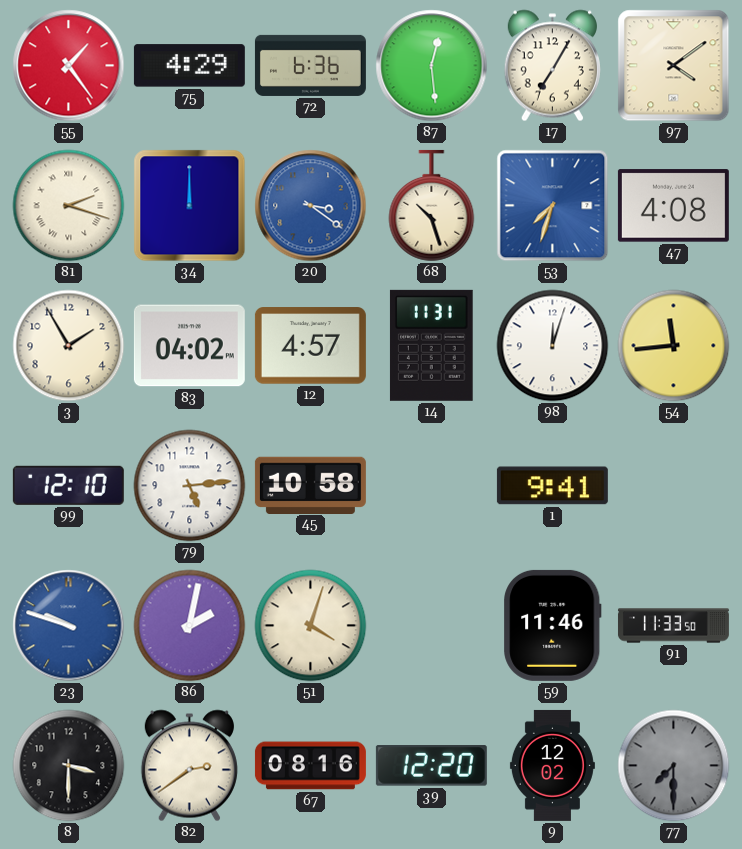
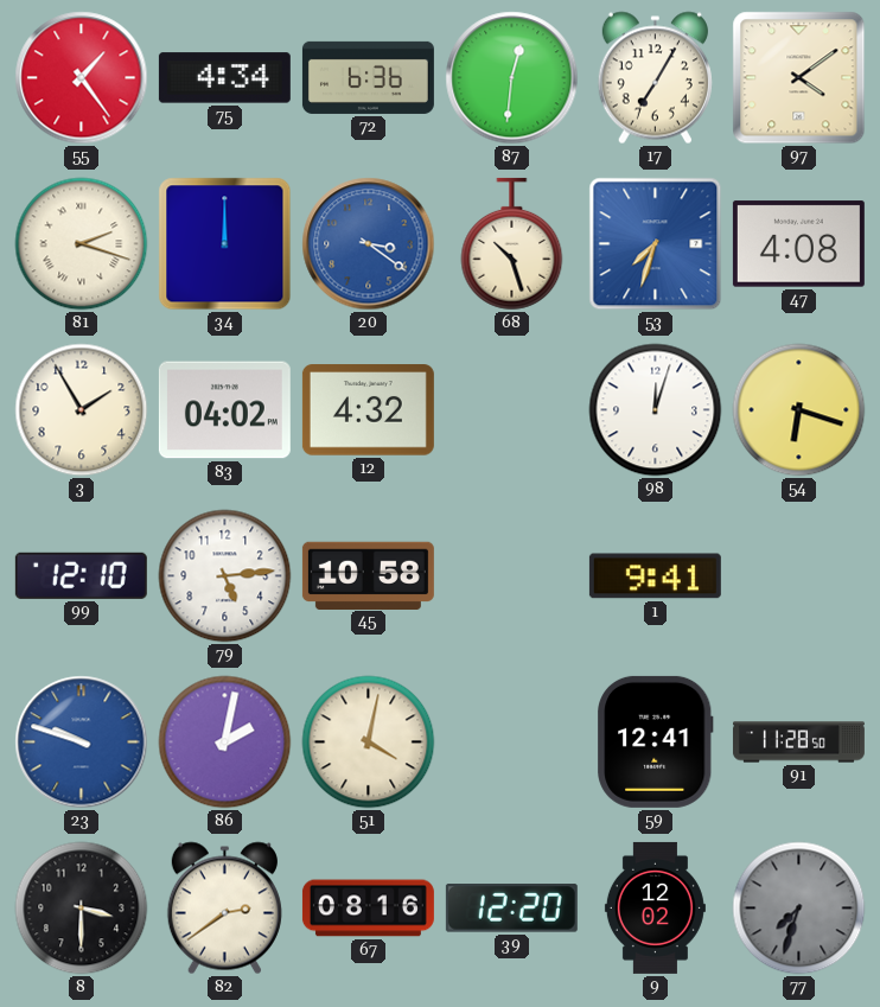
75: 4:29 -> 4:34
87: 12:29 -> 12:31
12: 4:57 -> 4:32
14: 11:31 -> none
54: 11:44 -> 6:18
51: 4:03 -> 4:02
59: 11:46 -> 12:41
91: 11:33 -> 11:28
77: 7:30 -> 7:33
